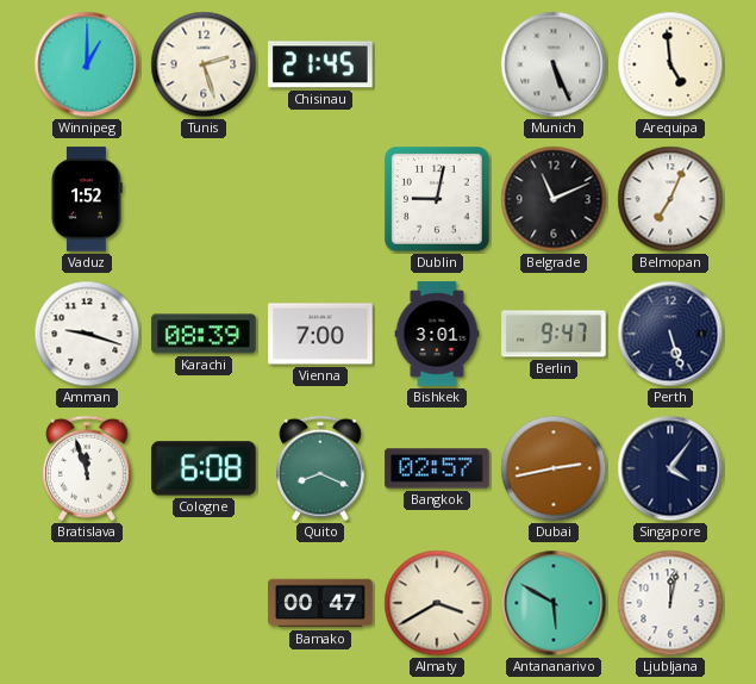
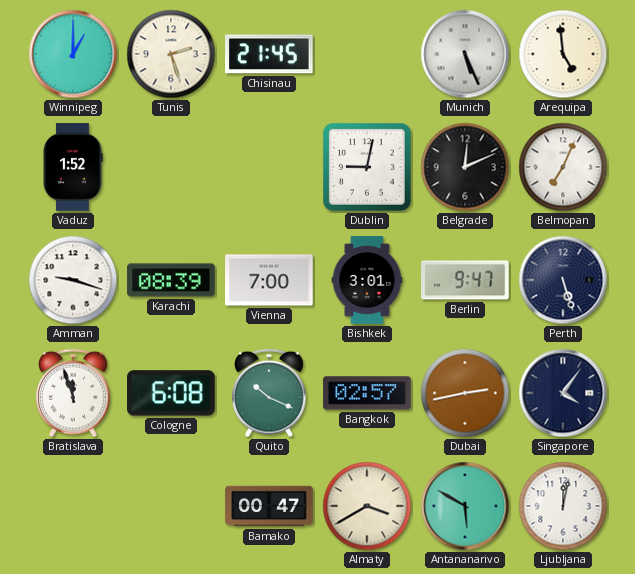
Belgrade: 11:11 -> 12:11
Quito: 8:19 -> 10:19
